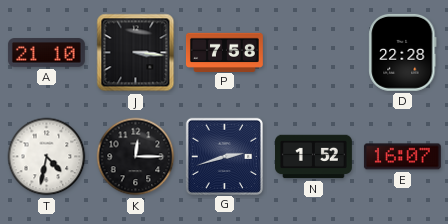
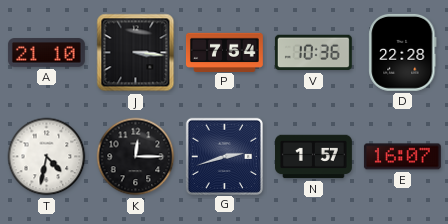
P: 7:58 -> 7:54
V: none -> 10:36
N: 1:52 -> 1:57
